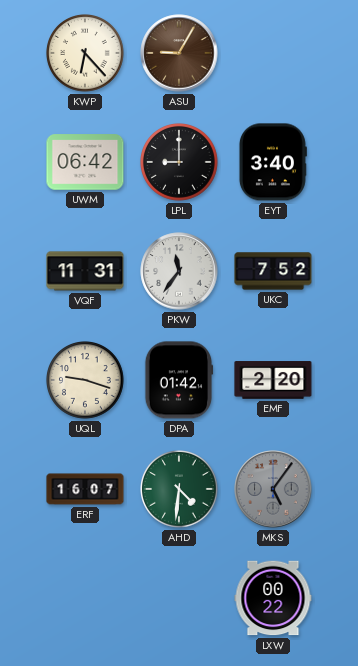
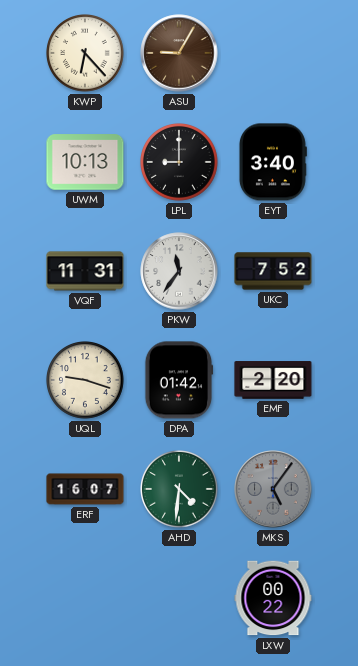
UWM: 06:42 -> 10:13
